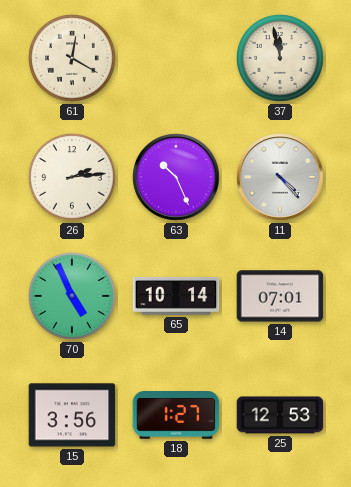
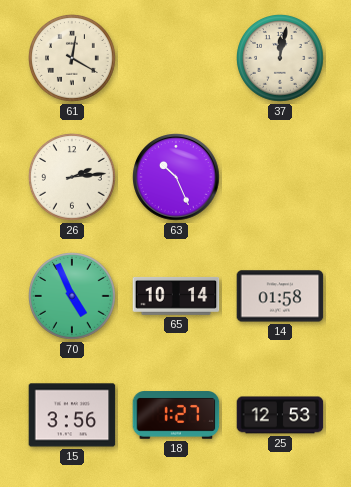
37: 11:58 -> 12:02
11: 4:23 -> none
14: 07:01 -> 01:58
